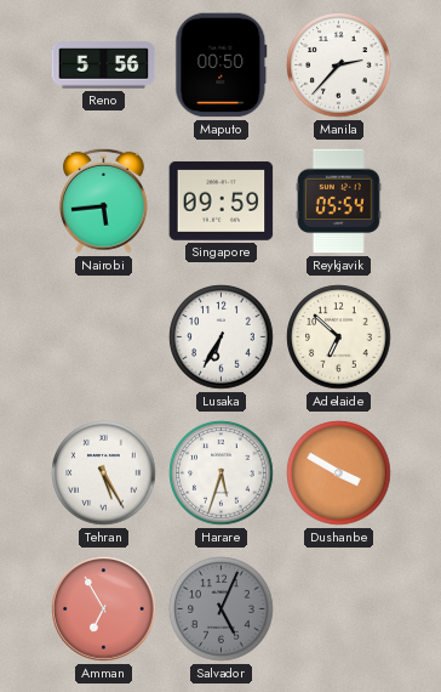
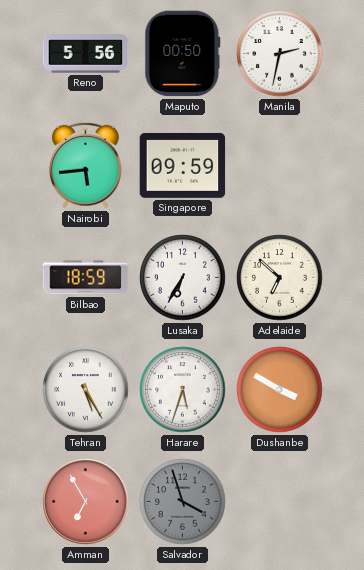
Manila: 2:37 -> 2:32
Reykjavik: 05:54 -> none
Bilbao: none -> 18:59
Salvador: 5:04 -> 3:57
